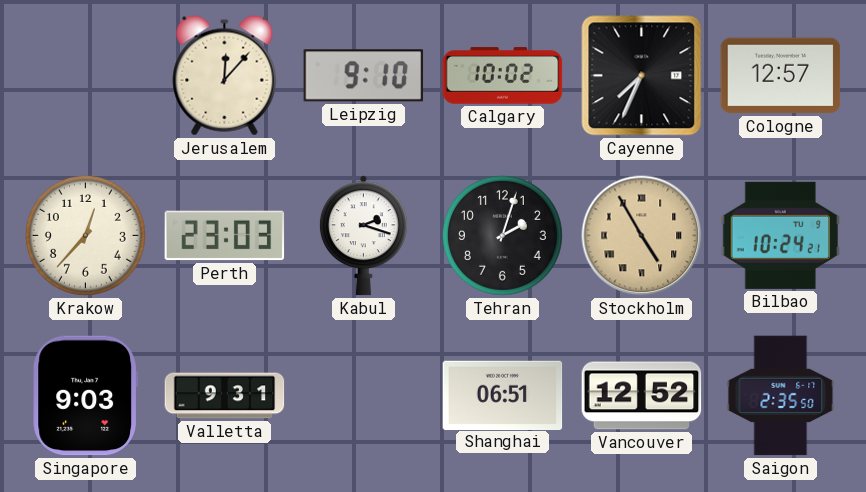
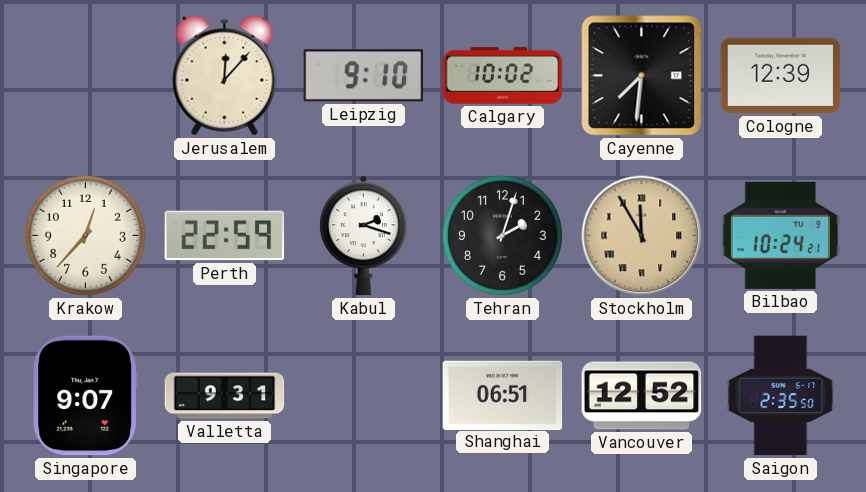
Cayenne: 7:34 -> 7:31
Cologne: 12:57 -> 12:39
Perth: 23:03 -> 22:59
Stockholm: 4:55 -> 11:55
Singapore: 9:03 -> 9:07
